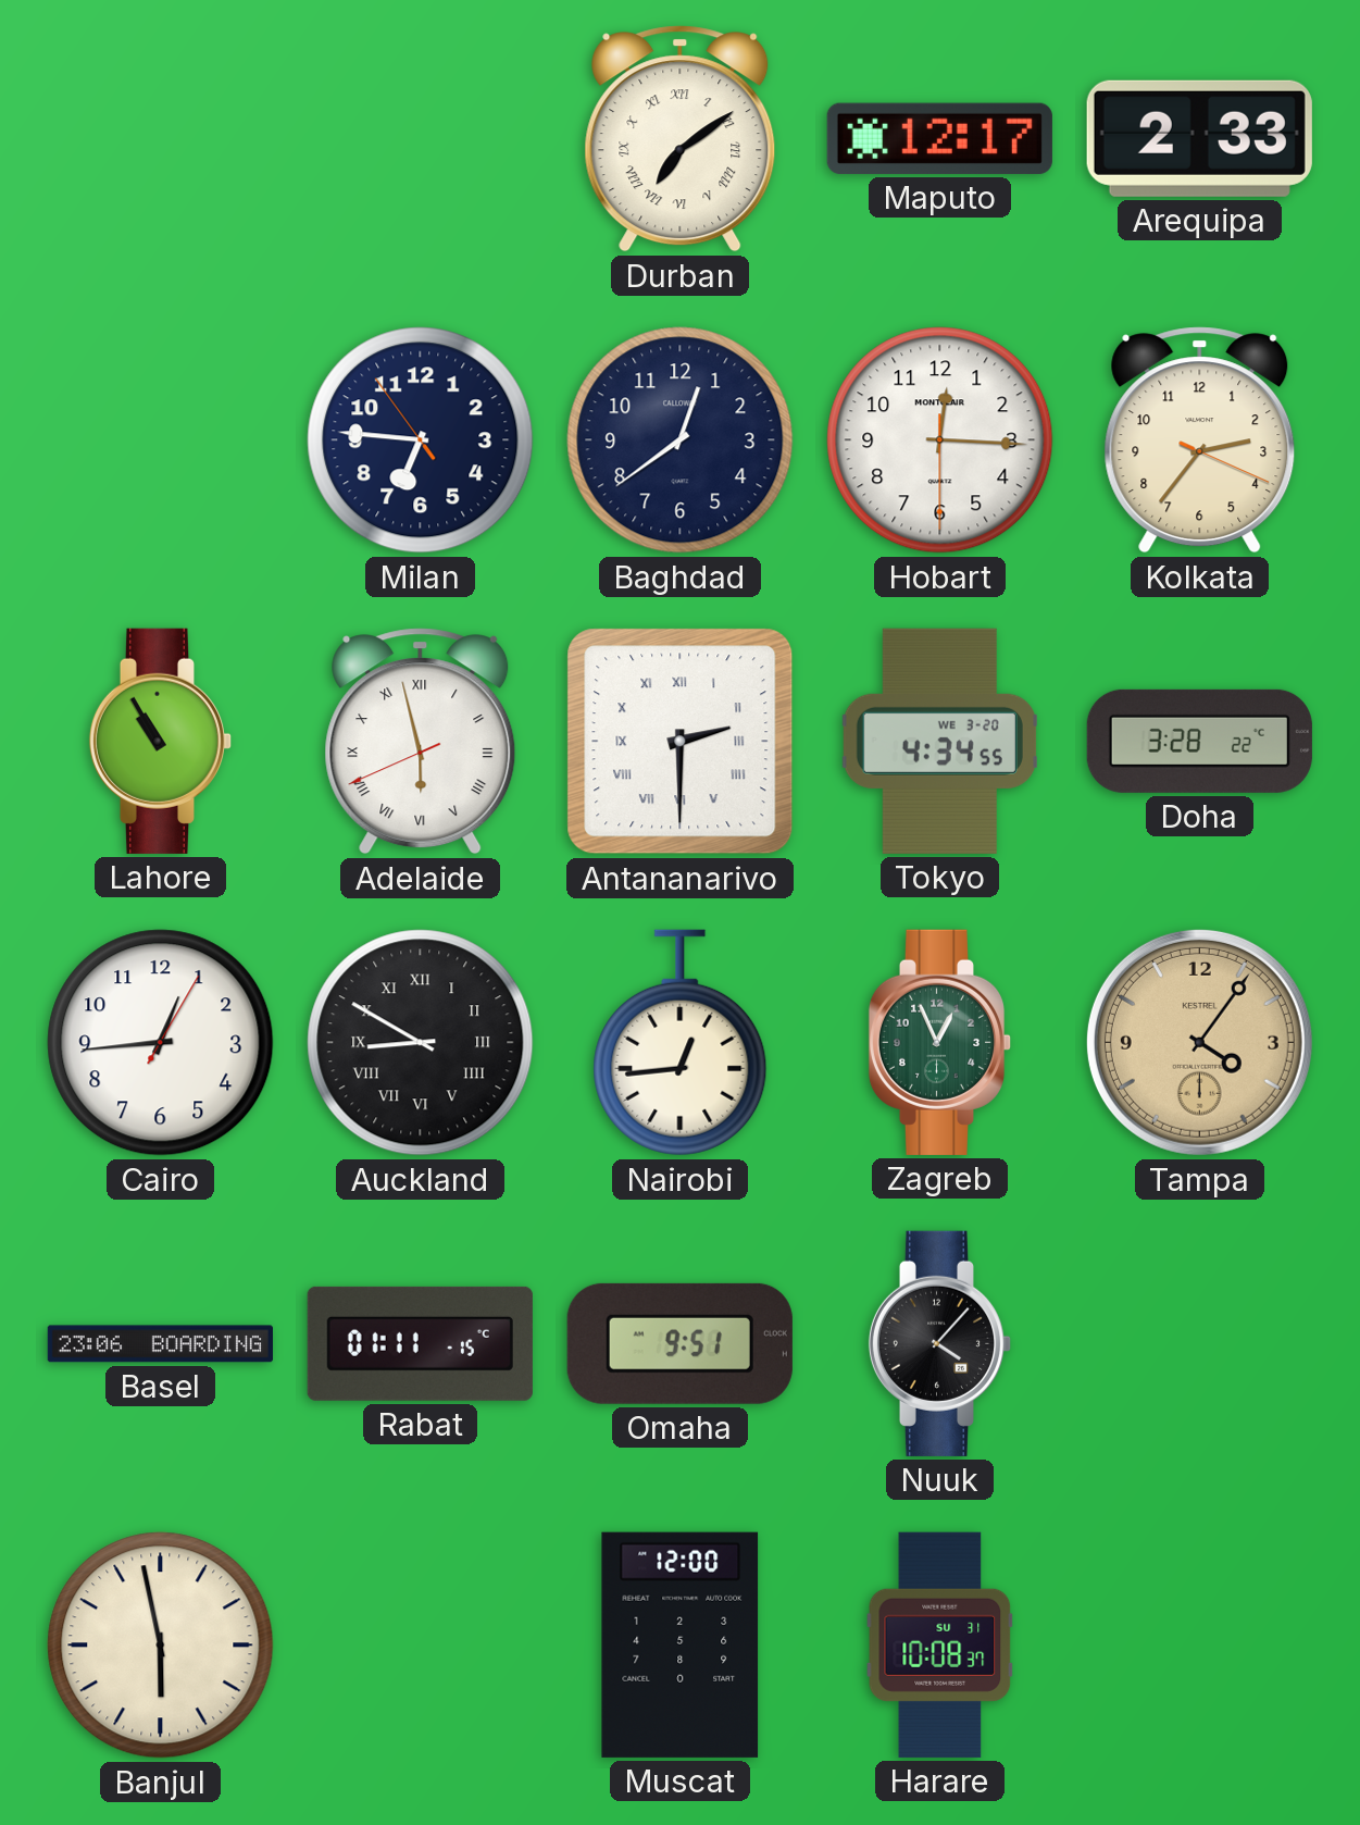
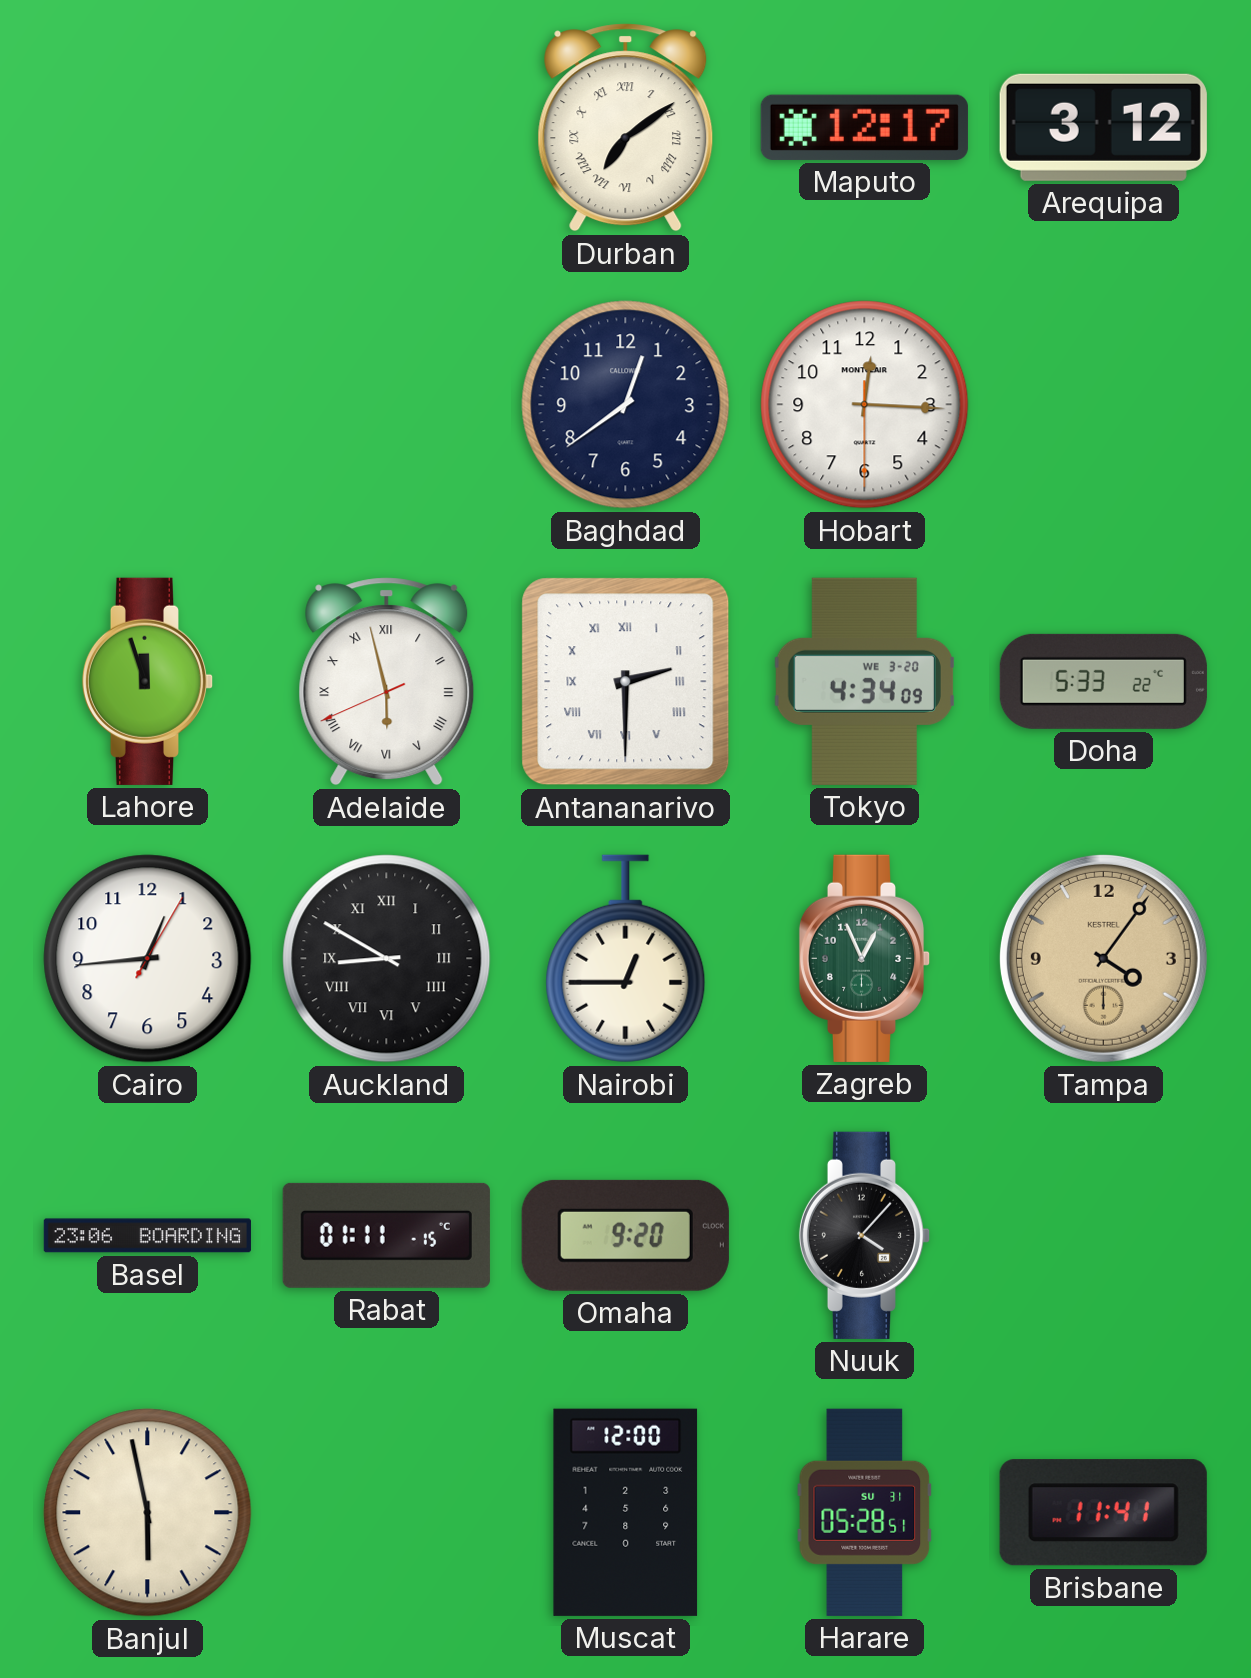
Arequipa: 2:33 -> 3:12
Milan: 6:45 -> none
Kolkata: 2:36 -> none
Lahore: 10:55 -> 11:57
Tokyo: 4:34:55 -> 4:34:09
Doha: 3:28 -> 5:33
Nairobi: 12:44 -> 12:45
Omaha: 9:51 -> 9:20
Harare: 10:08 -> 05:28
Brisbane: none -> 11:41
